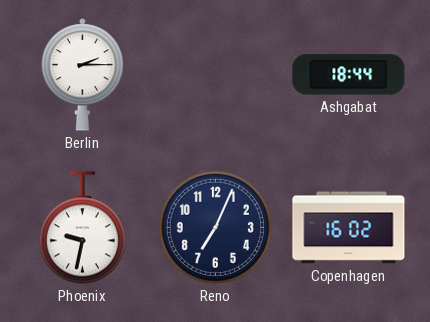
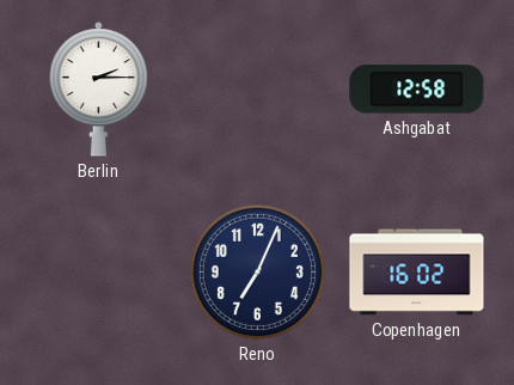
Ashgabat: 18:44 -> 12:58
Phoenix: 9:32 -> none
